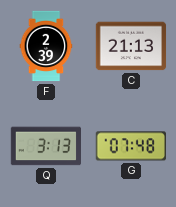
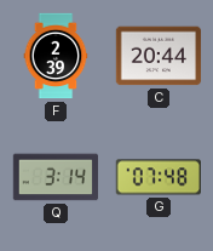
C: 21:13 -> 20:44
Q: 3:13 -> 3:14
